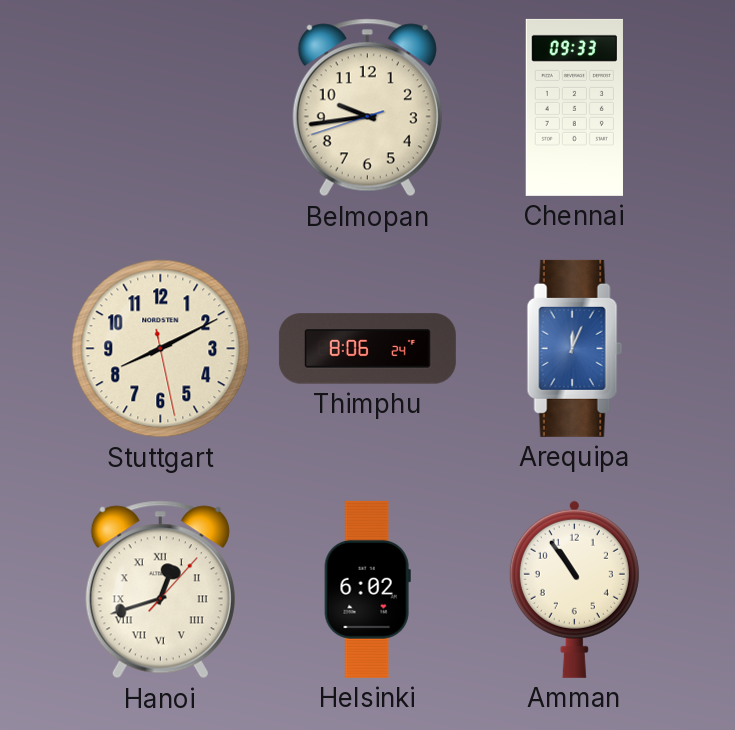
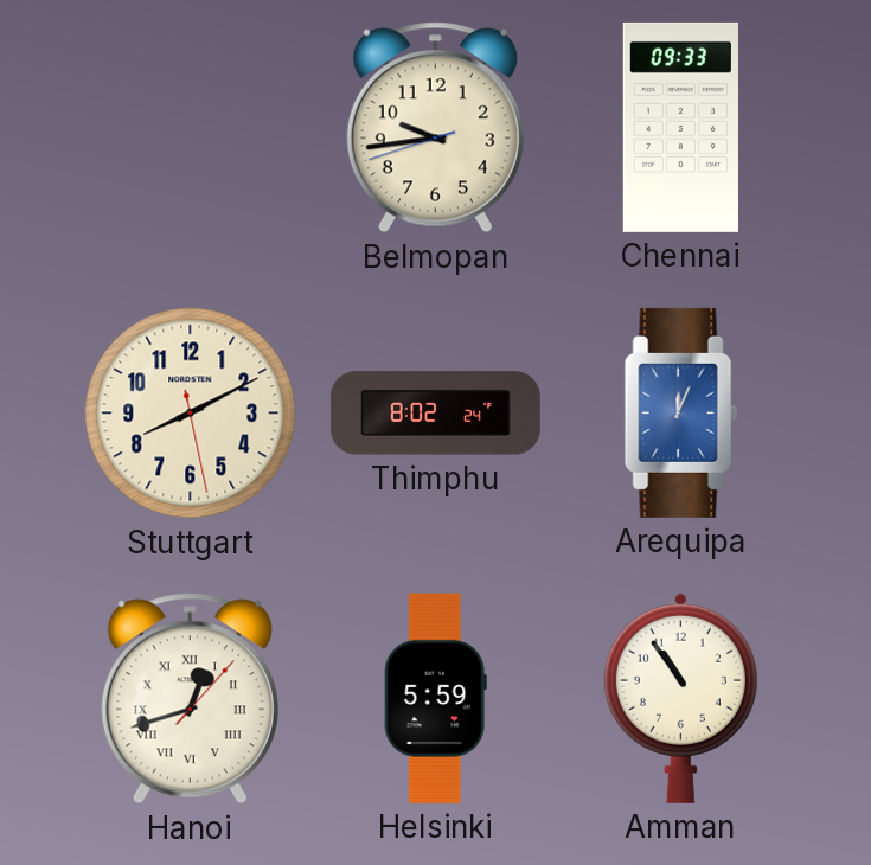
Thimphu: 8:06 -> 8:02
Helsinki: 6:02 -> 5:59
